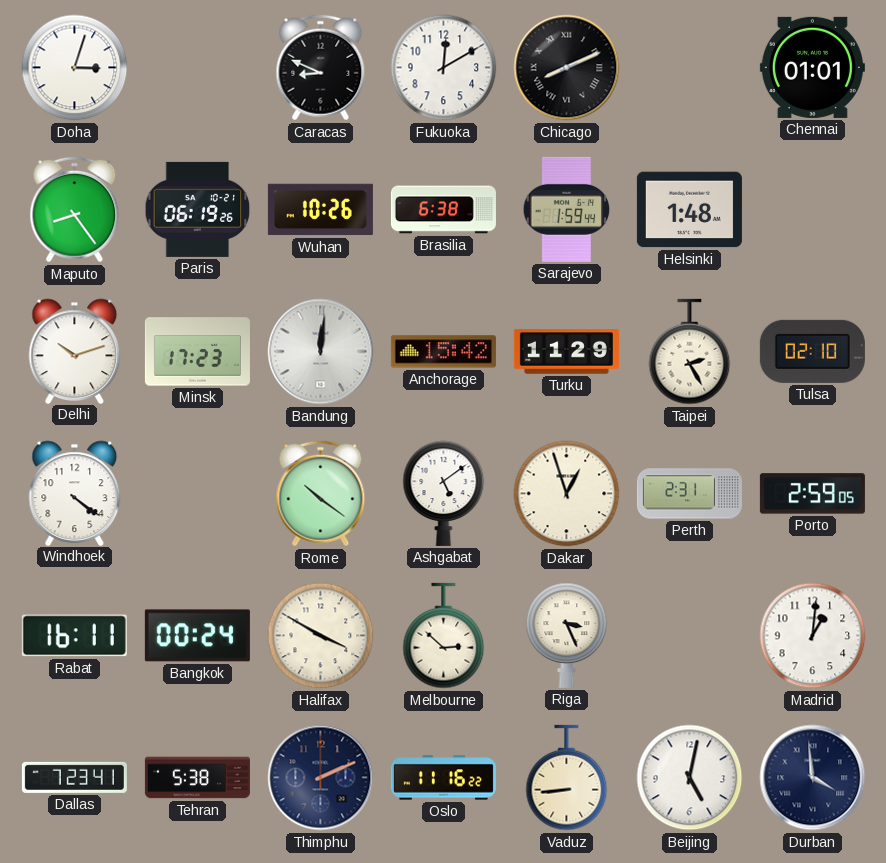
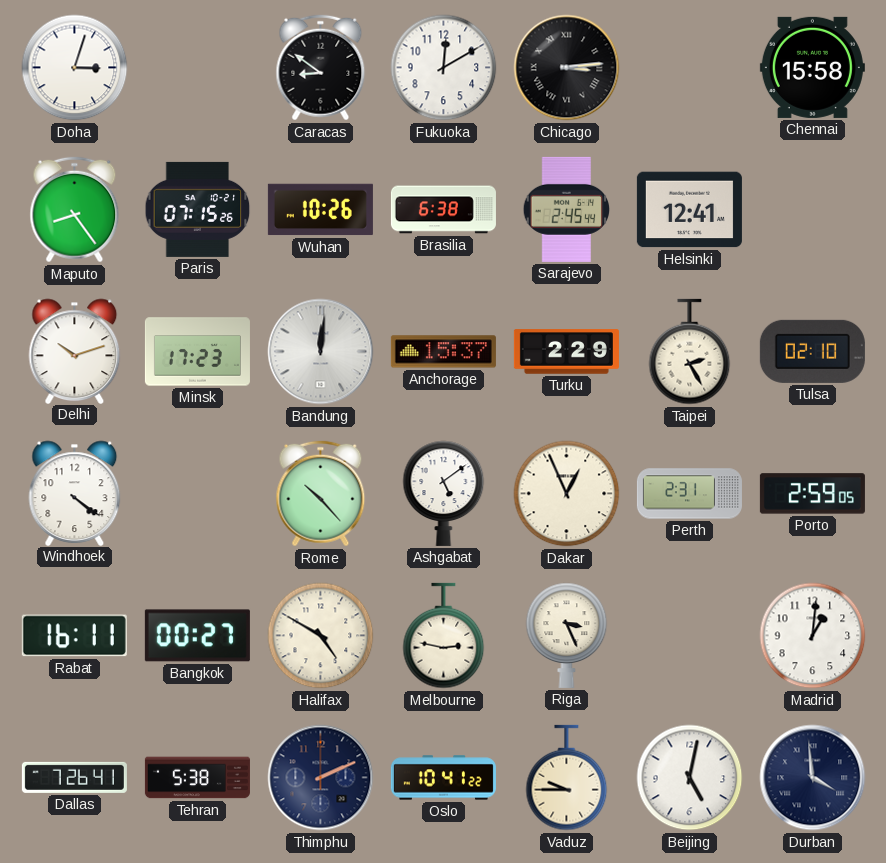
Caracas: 8:49 -> 8:51
Chicago: 8:11 -> 3:14
Chennai: 01:01 -> 15:58
Paris: 06:19 -> 07:15
Sarajevo: 1:59 -> 2:45
Helsinki: 1:48 -> 12:41
Anchorage: 15:42 -> 15:37
Turku: 11:29 -> 2:29
Rome: 10:21 -> 10:23
Dakar: 12:57 -> 12:56
Bangkok: 00:24 -> 00:27
Halifax: 3:50 -> 4:50
Melbourne: 2:52 -> 2:47
Dallas: 7:23 -> 7:26
Oslo: 11:16 -> 10:41
Vaduz: 8:44 -> 9:45
